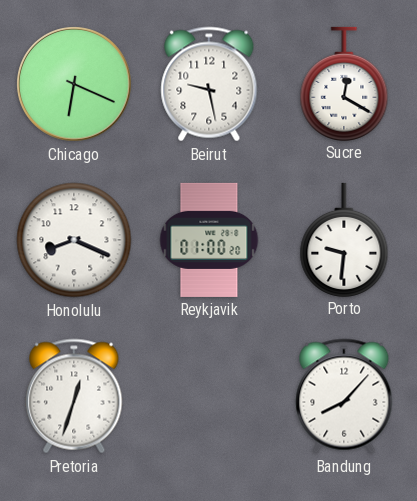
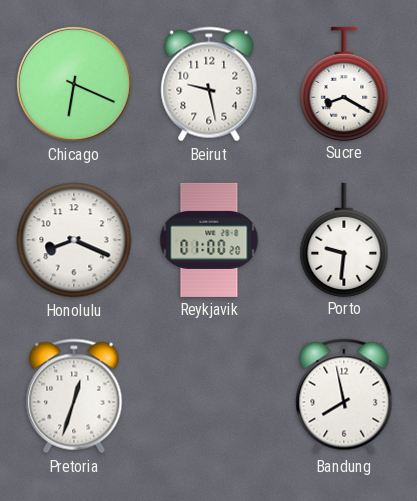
Sucre: 12:20 -> 8:20
Bandung: 8:07 -> 7:58
